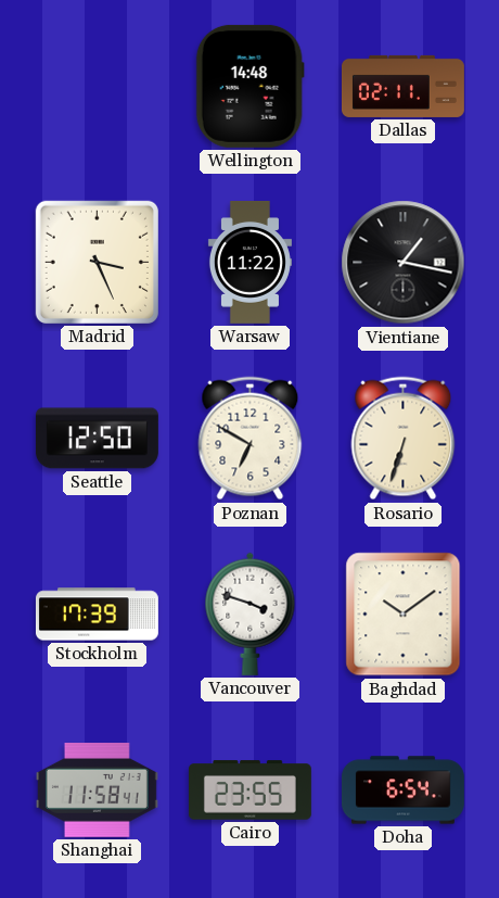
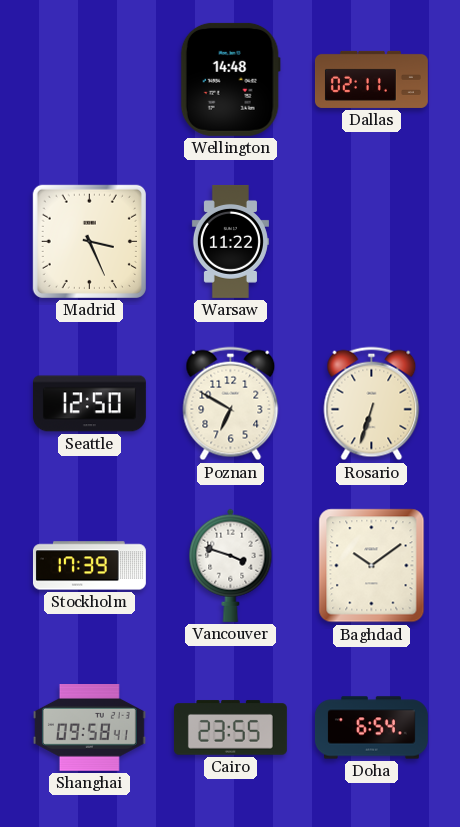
Vientiane: 1:17 -> none
Shanghai: 11:58 -> 09:58
